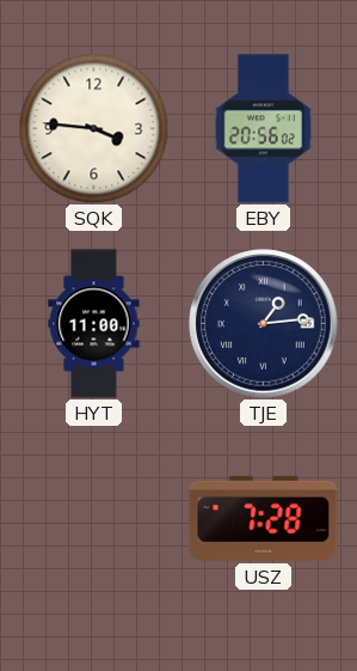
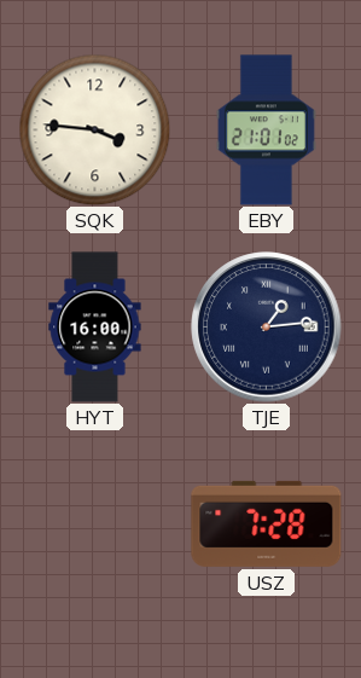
EBY: 20:56 -> 21:01
HYT: 11:00 -> 16:00
